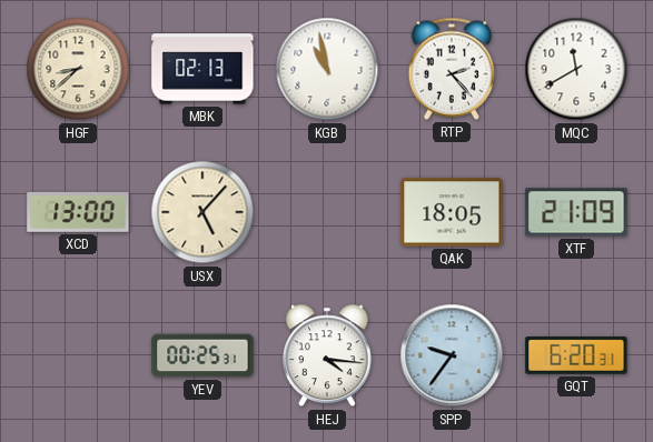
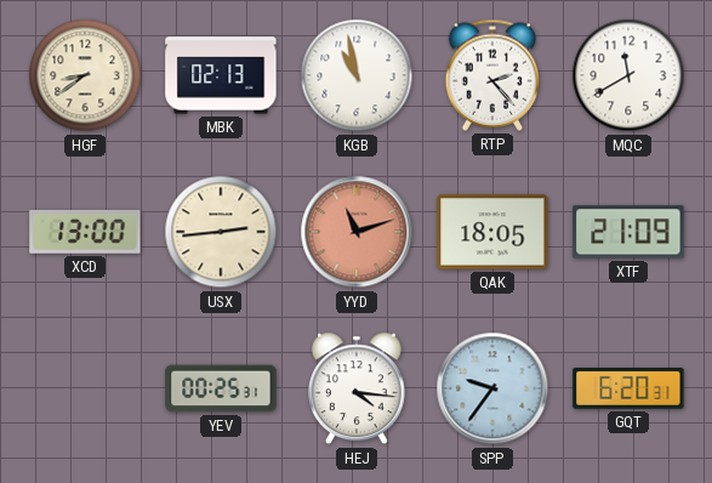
HGF: 8:38 -> 8:39
USX: 5:07 -> 2:44
YYD: none -> 11:12
